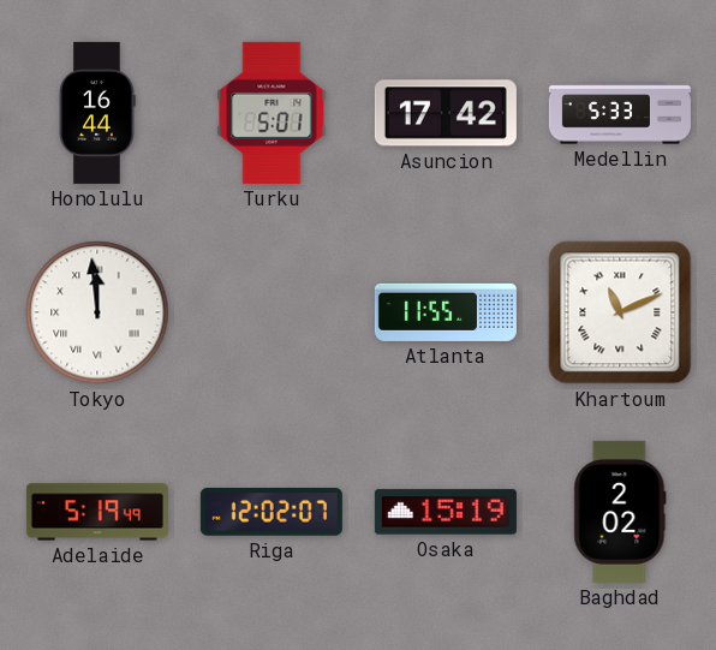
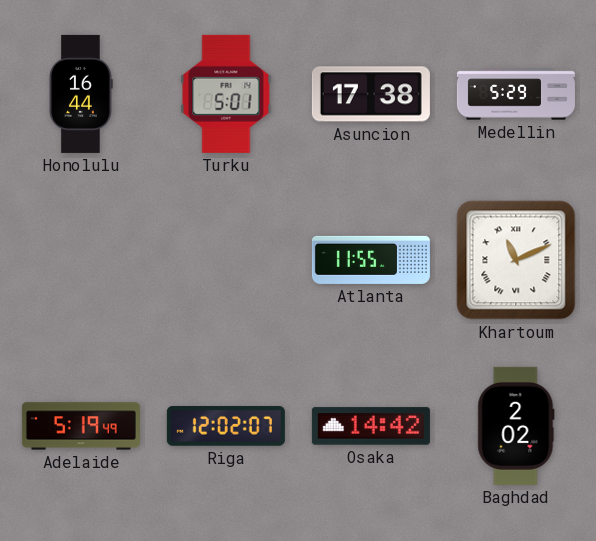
Asuncion: 17:42 -> 17:38
Medellin: 5:33 -> 5:29
Tokyo: 11:59 -> none
Osaka: 15:19 -> 14:42
